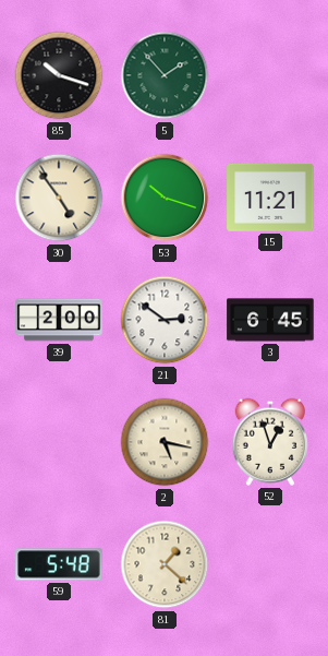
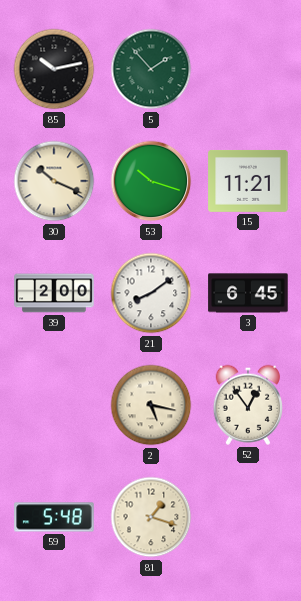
85: 10:18 -> 10:13
30: 4:54 -> 10:19
21: 2:51 -> 8:09
52: 12:57 -> 12:54
81: 1:22 -> 1:18
